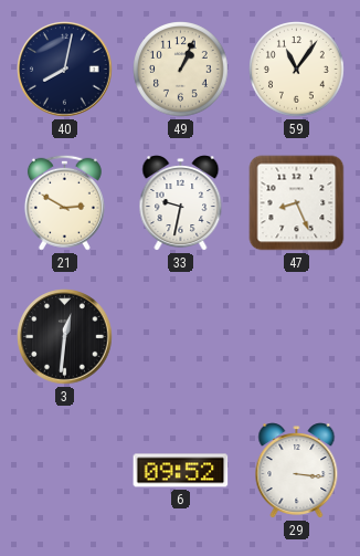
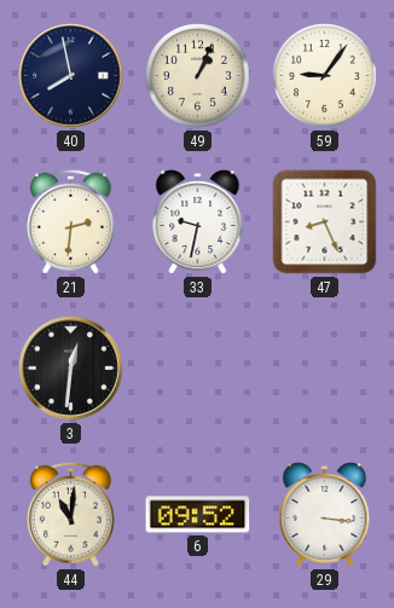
40: 8:02 -> 7:58
59: 11:06 -> 9:06
21: 2:50 -> 2:31
44: none -> 11:01
